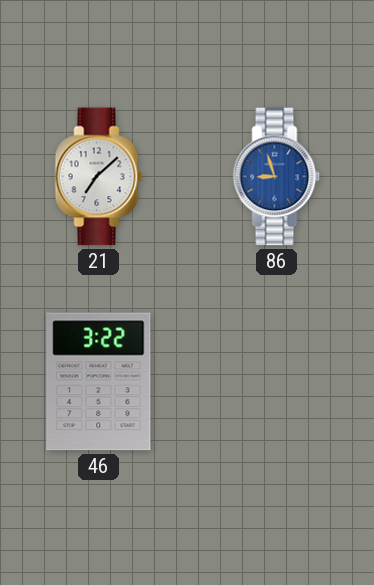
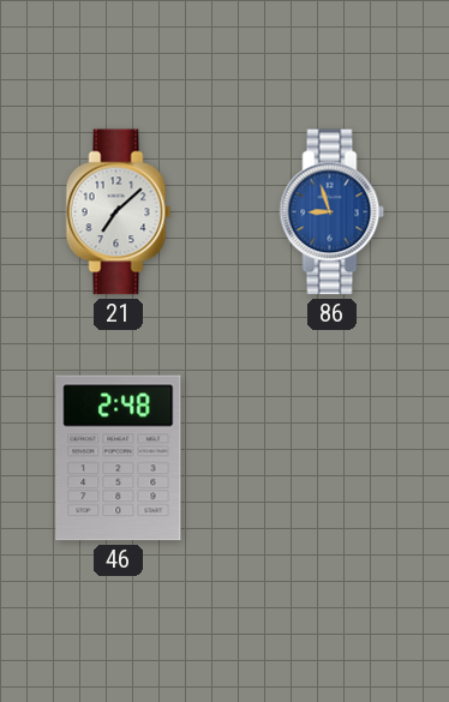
46: 3:22 -> 2:48
